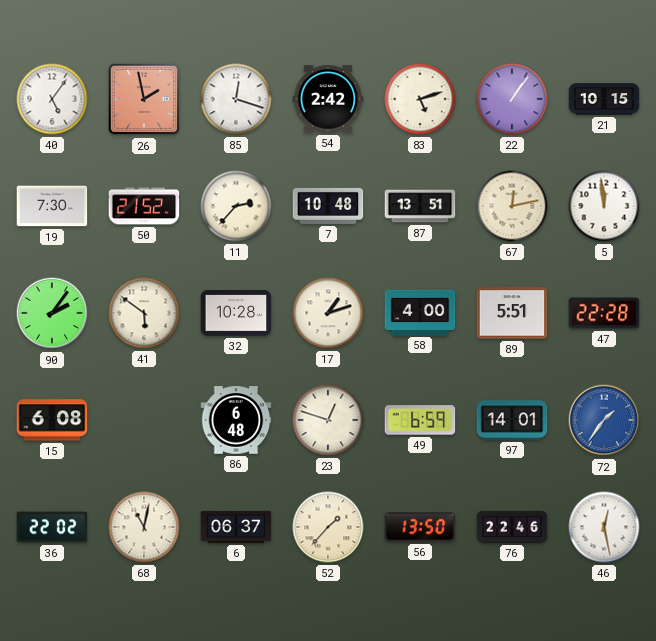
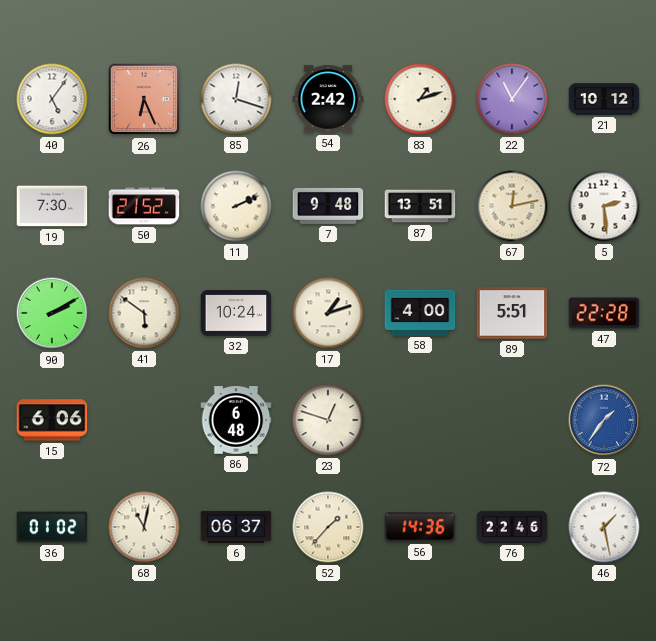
26: 1:58 -> 6:26
83: 5:12 -> 1:12
22: 1:06 -> 11:06
21: 10:15 -> 10:12
11: 2:37 -> 2:11
7: 10:48 -> 9:48
5: 11:59 -> 2:29
90: 2:06 -> 2:10
32: 10:28 -> 10:24
15: 6:08 -> 6:06
49: 6:59 -> none
97: 14:01 -> none
36: 22:02 -> 01:02
56: 13:50 -> 14:36
46: 12:28 -> 1:28
